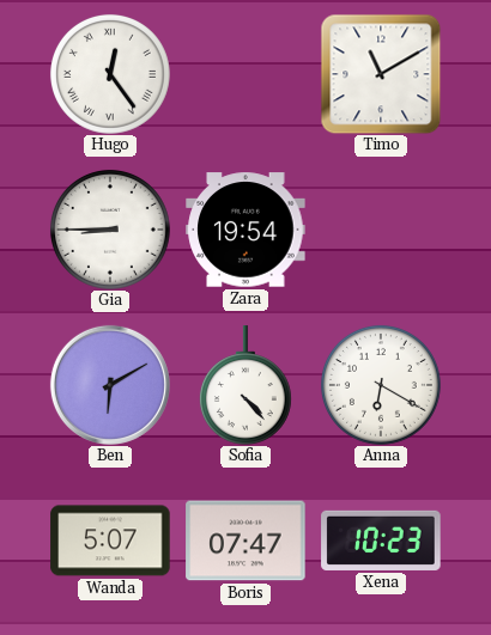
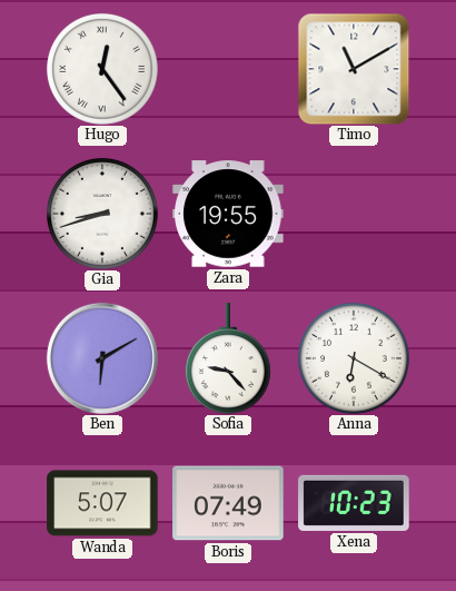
Gia: 8:45 -> 8:42
Zara: 19:54 -> 19:55
Sofia: 4:23 -> 9:23
Boris: 07:47 -> 07:49
